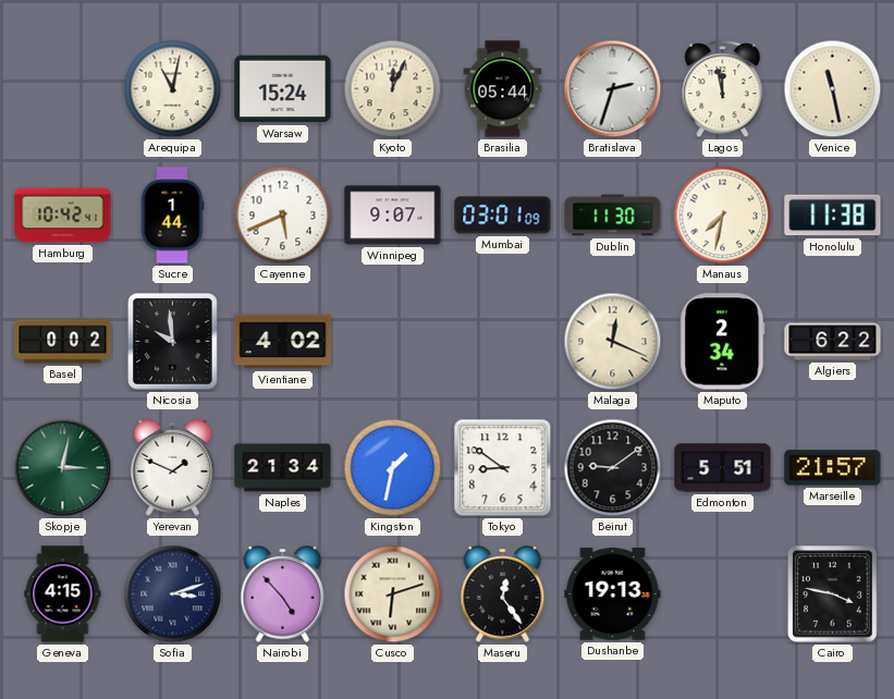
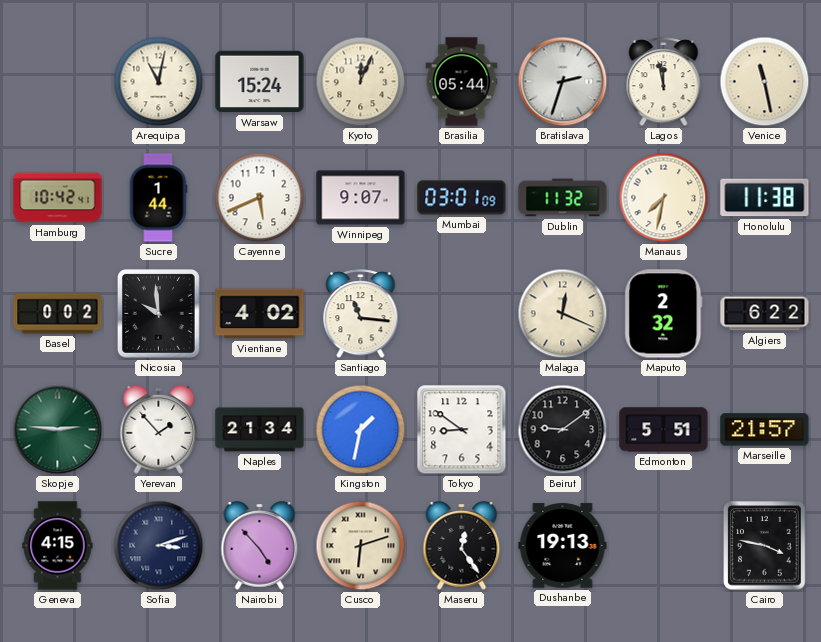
Dublin: 11:30 -> 11:32
Santiago: none -> 11:16
Maputo: 2:34 -> 2:32
Skopje: 3:02 -> 2:46
Yerevan: 1:49 -> 1:53
